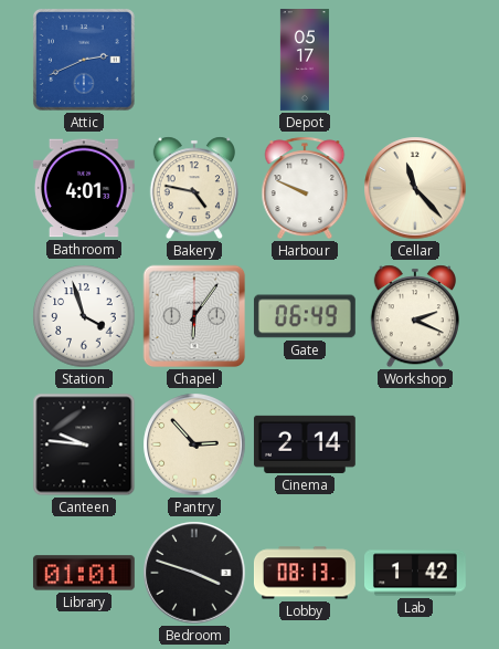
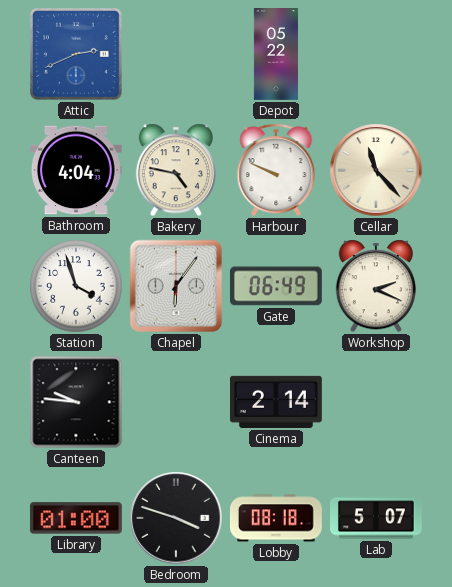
Depot: 05:17 -> 05:22
Bathroom: 4:01 -> 4:04
Pantry: 2:53 -> none
Library: 01:01 -> 01:00
Lobby: 08:13 -> 08:18
Lab: 1:42 -> 5:07
